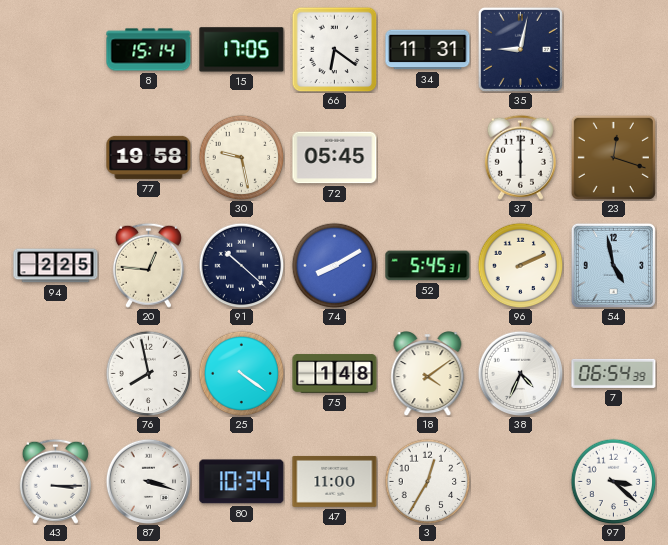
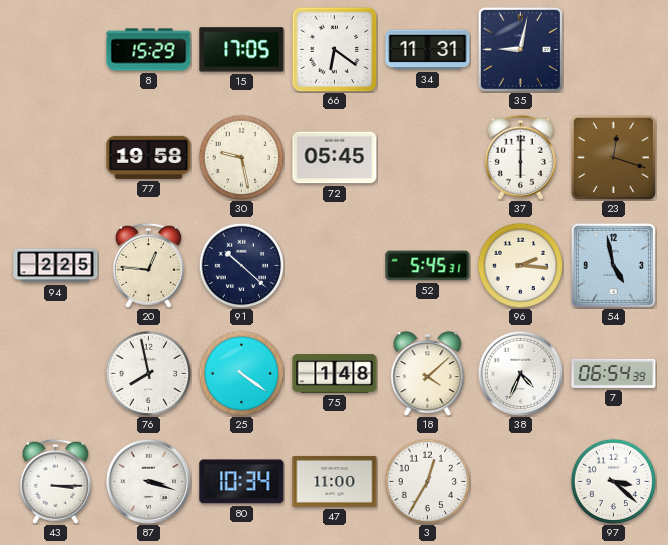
8: 15:14 -> 15:29
74: 8:10 -> none
96: 2:11 -> 2:16
18: 4:09 -> 4:08
